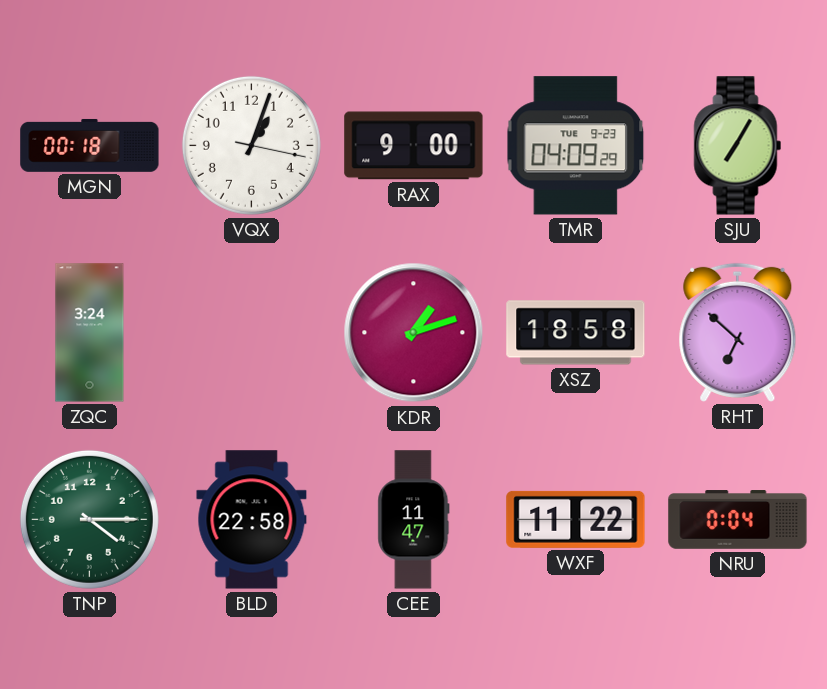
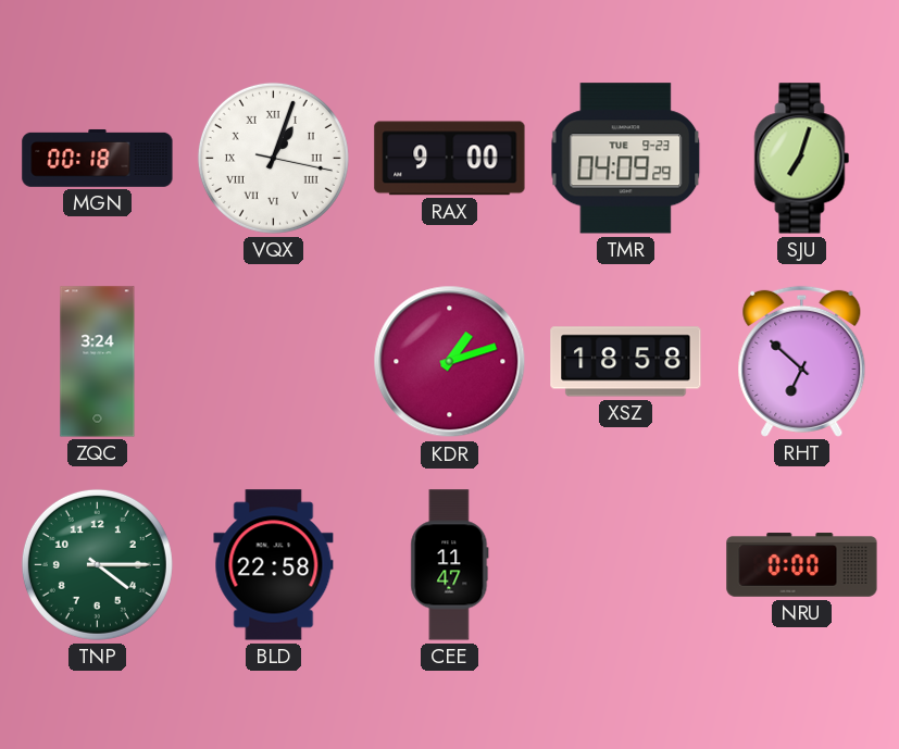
VQX numerals: Arabic -> Roman
SJU: 7:05 -> 7:03
WXF: 11:22 -> none
NRU: 0:04 -> 0:00
